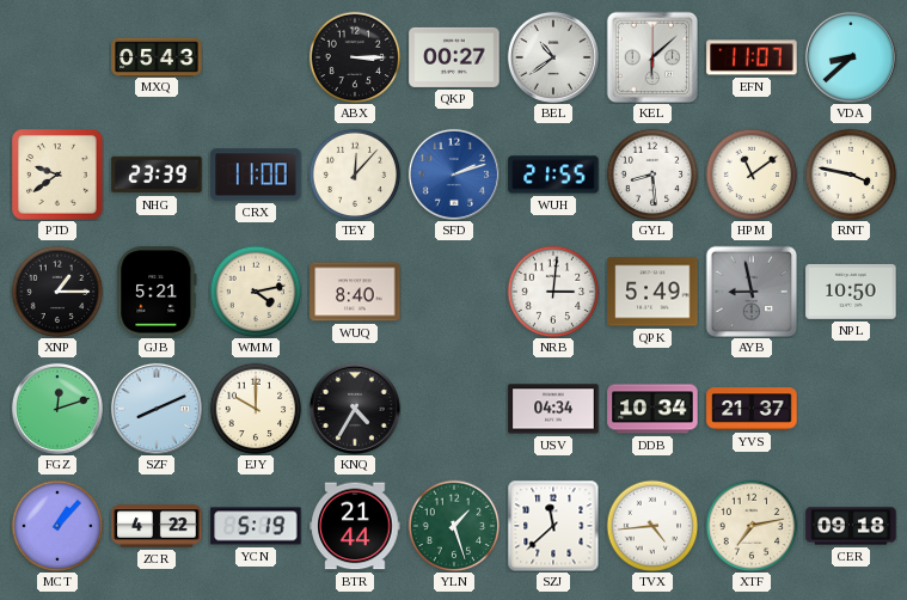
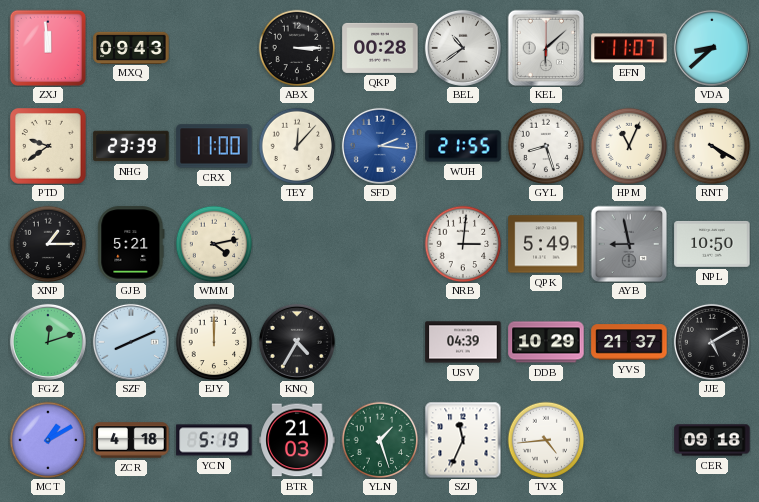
ZXJ: none -> 11:59
MXQ: 05:43 -> 09:43
QKP: 00:27 -> 00:28
SFD: 2:12 -> 2:16
GYL: 8:29 -> 8:27
HPM: 11:09 -> 11:04
RNT: 3:47 -> 4:20
WUQ: 8:40 -> none
EJY: 10:00 -> 12:00
USV: 04:34 -> 04:39
DDB: 10:34 -> 10:29
JJE: none -> 5:10
MCT: 1:07 -> 1:10
ZCR: 4:22 -> 4:18
BTR: 21:44 -> 21:03
SZJ: 11:38 -> 11:34
XTF: 7:13 -> none
